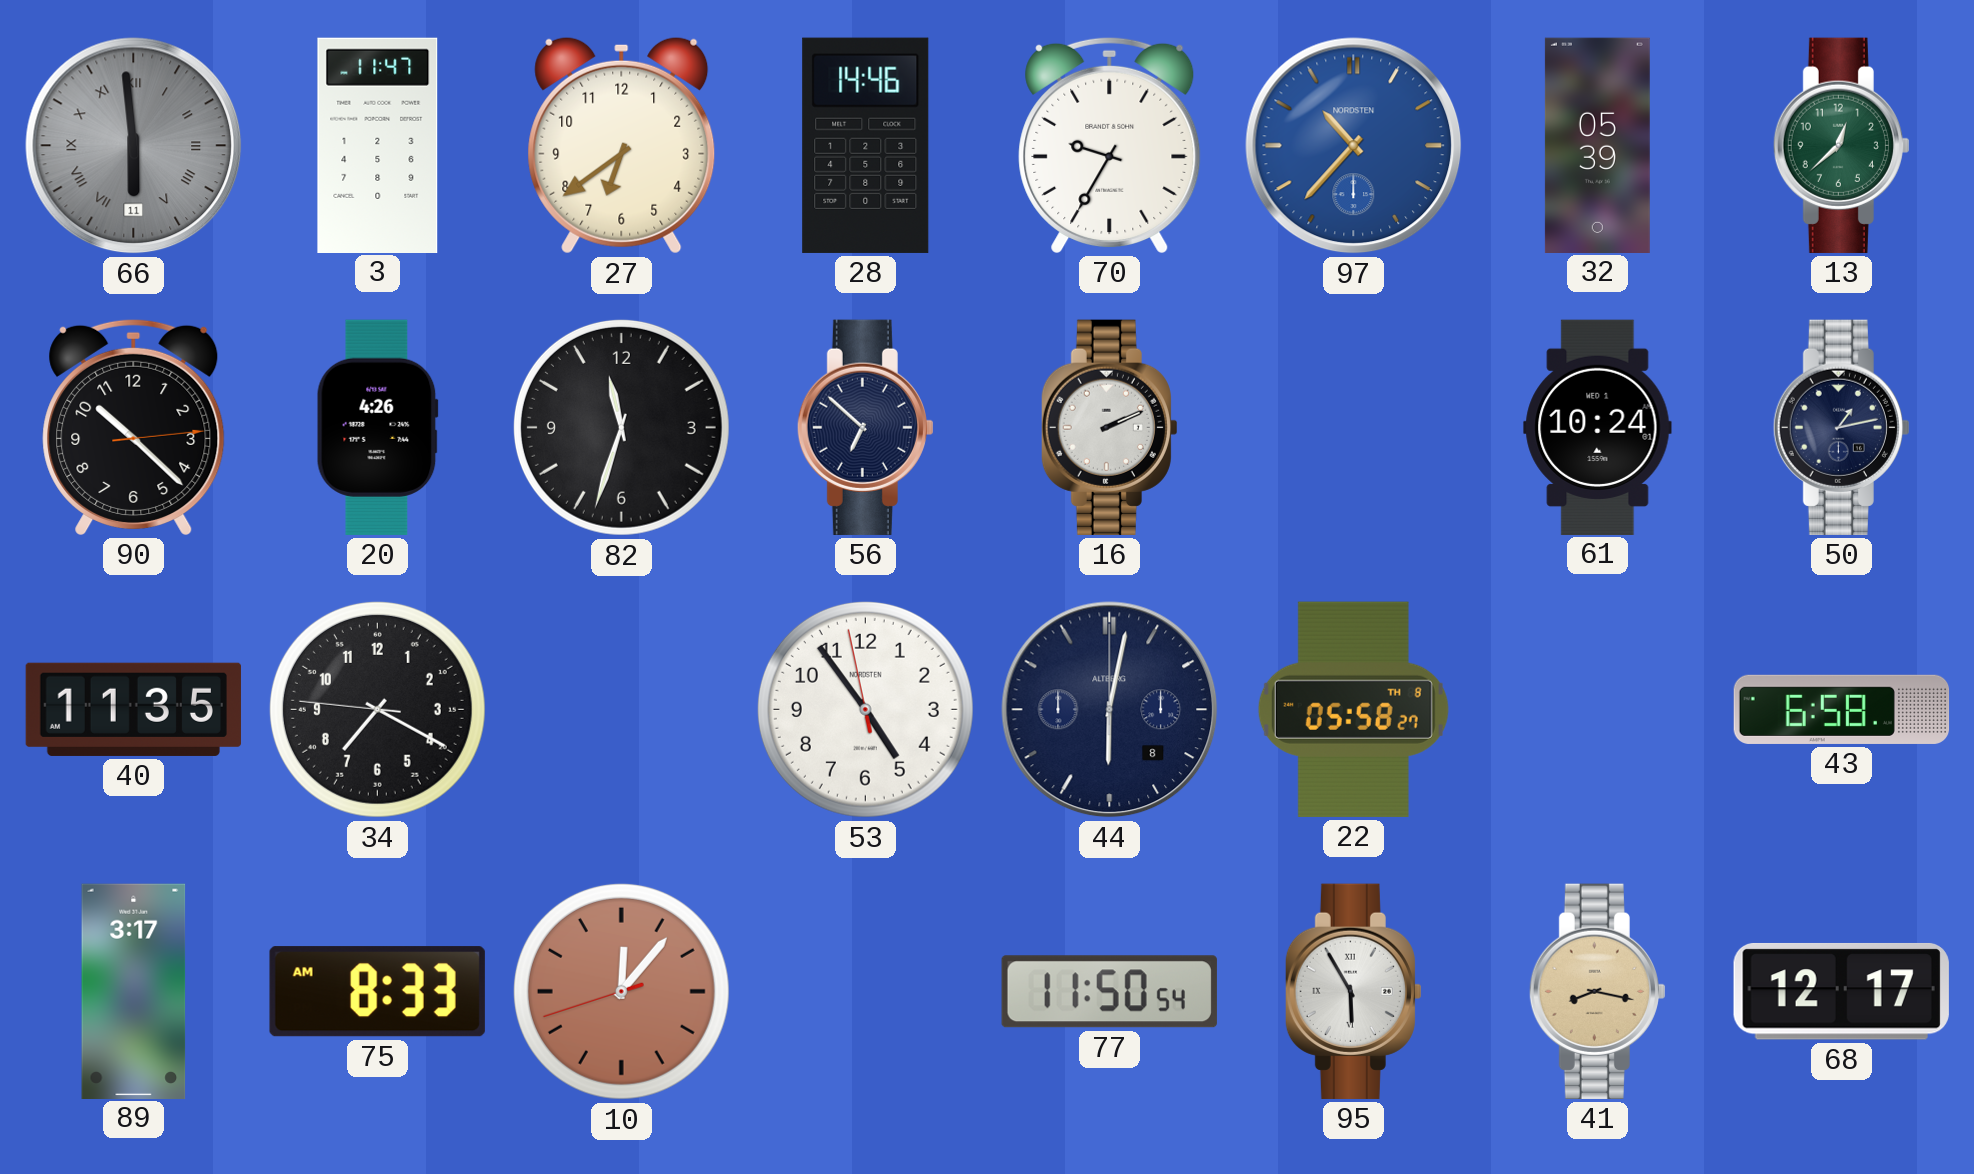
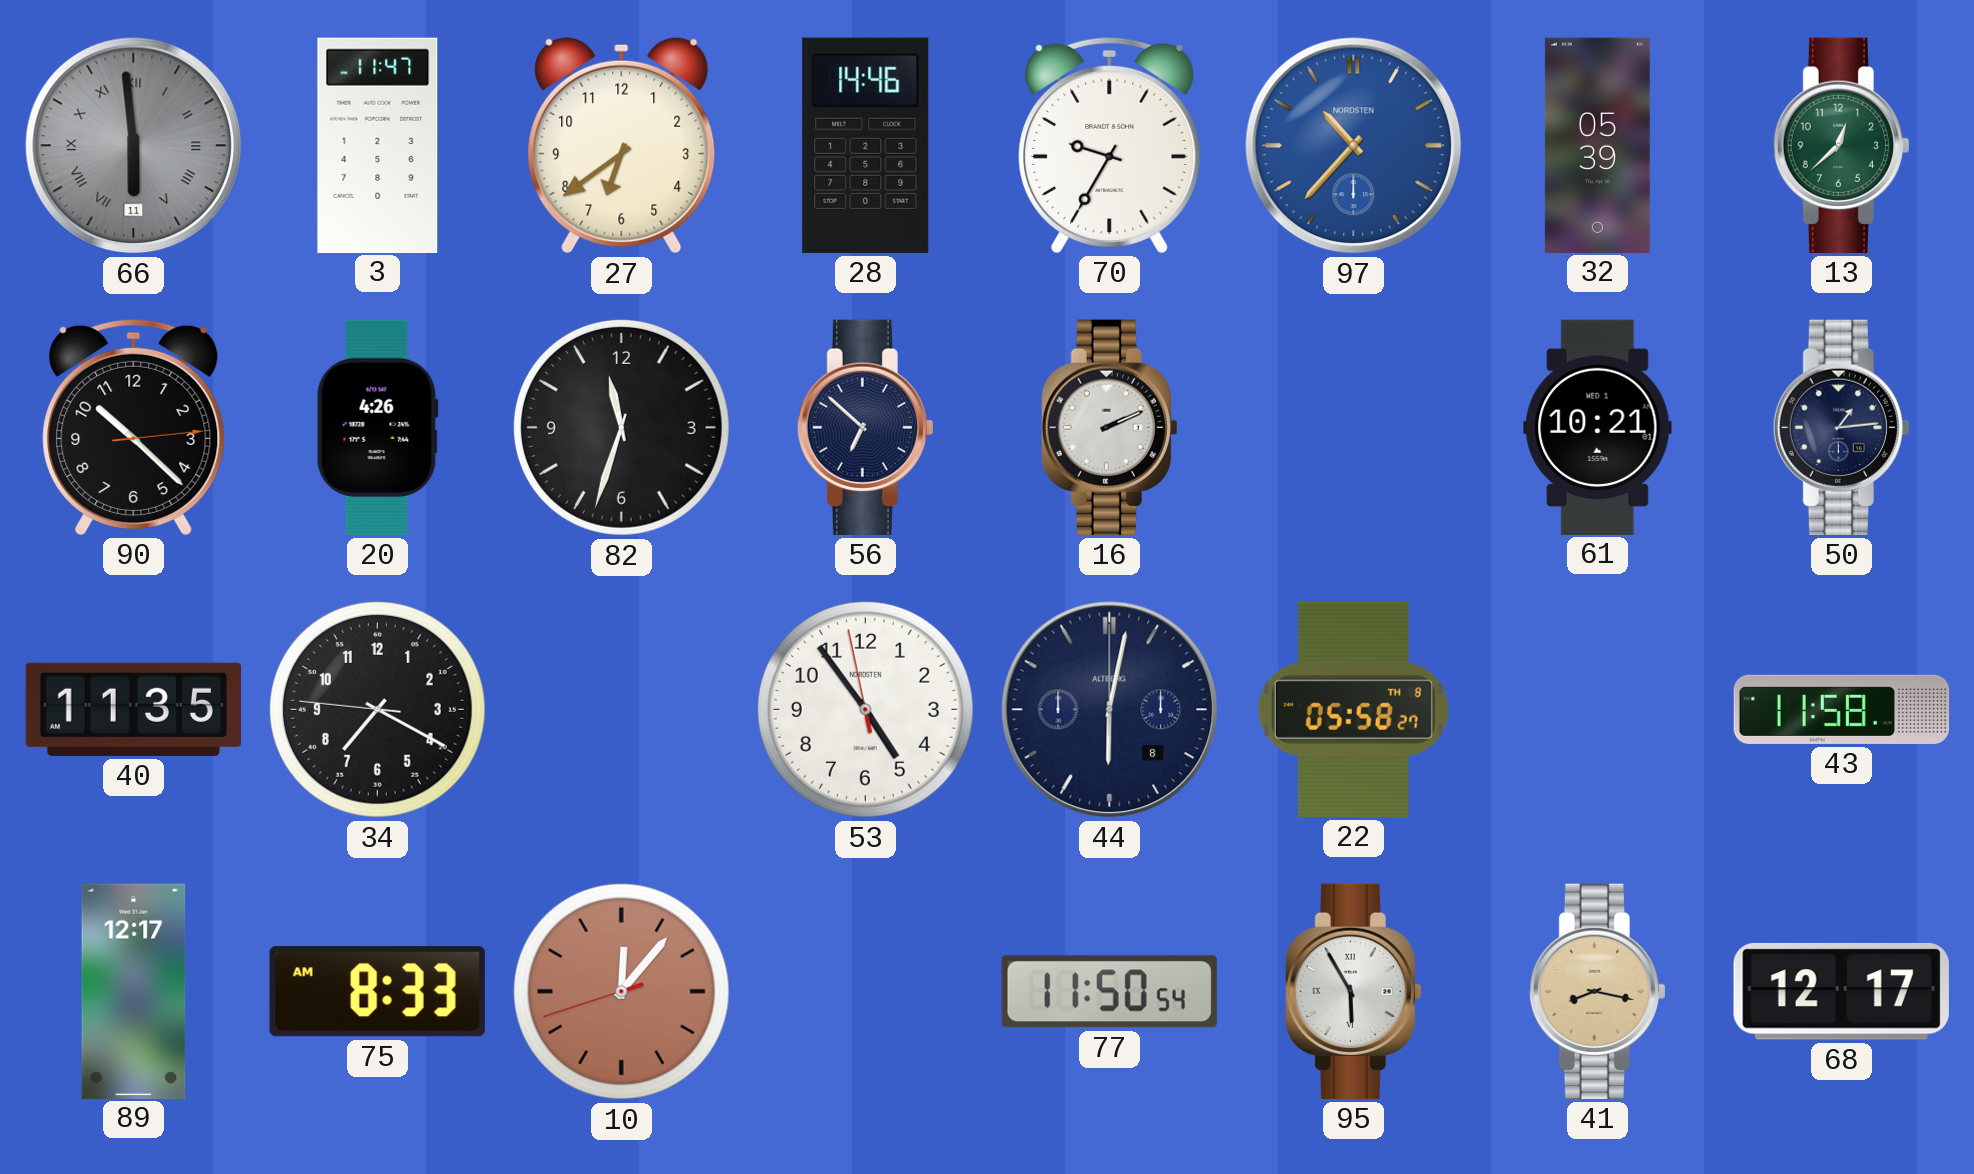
61: 10:24 -> 10:21
50: 1:13 -> 1:14
43: 6:58 -> 11:58
89: 3:17 -> 12:17
